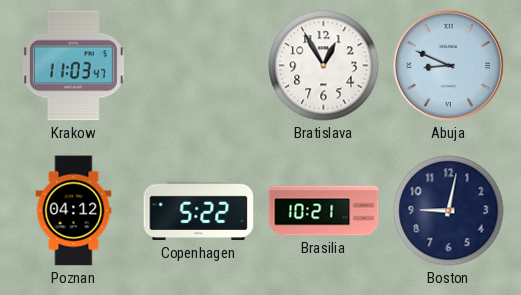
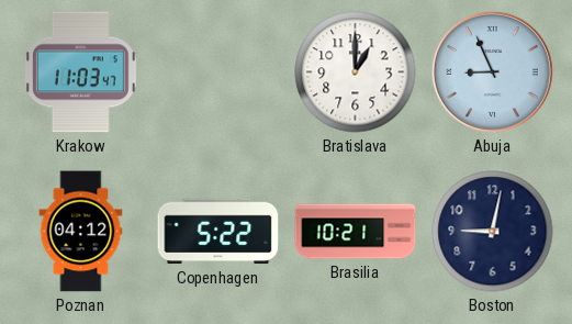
Bratislava: 12:55 -> 1:00
Abuja: 8:49 -> 8:56
